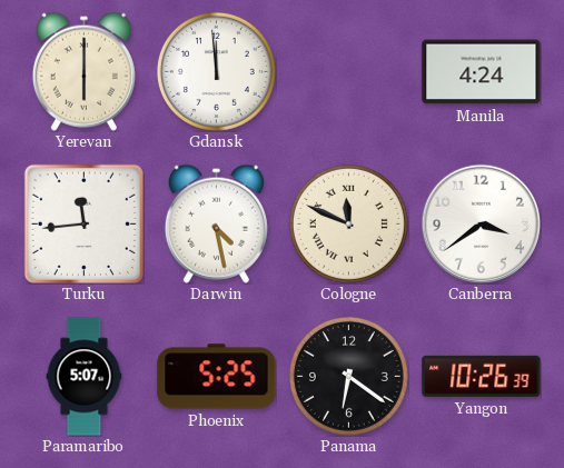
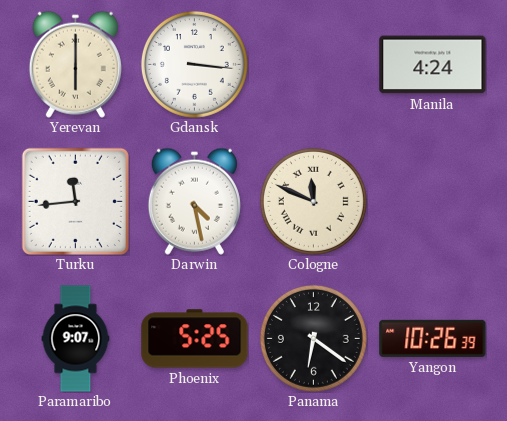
Gdansk: 11:59 -> 3:16
Canberra: 3:39 -> none
Paramaribo: 5:07 -> 9:07
